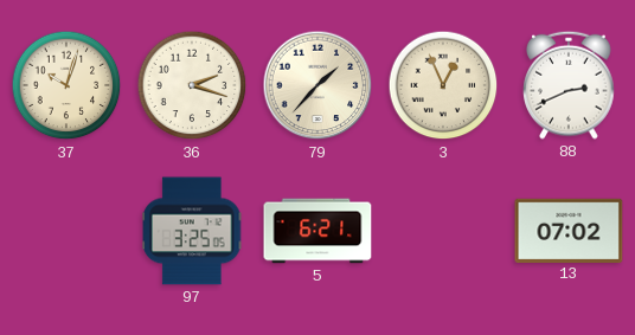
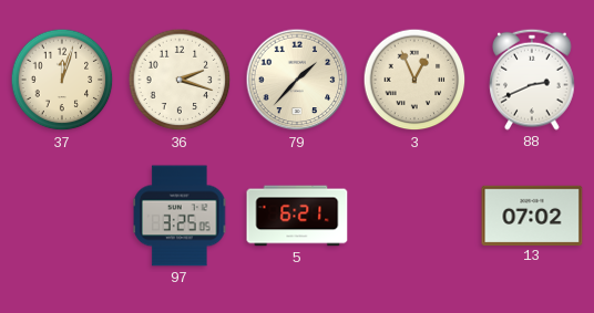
37: 10:03 -> 12:03
